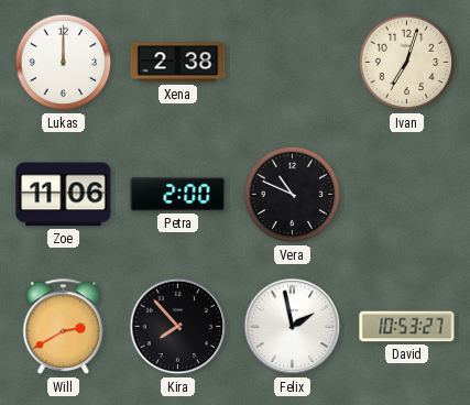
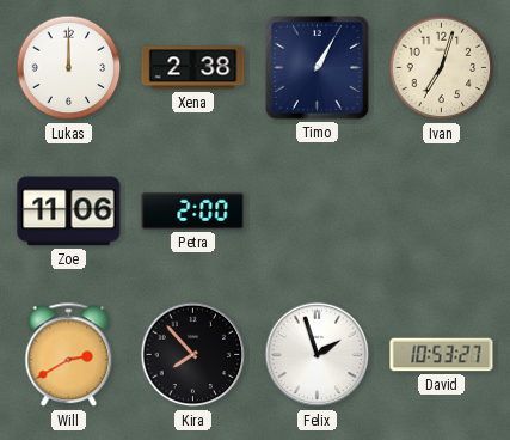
Timo: none -> 1:05
Vera: 10:49 -> none
Felix: 1:58 -> 1:57
